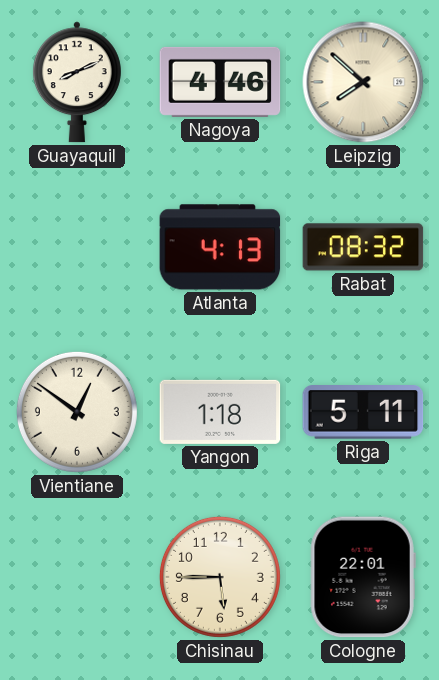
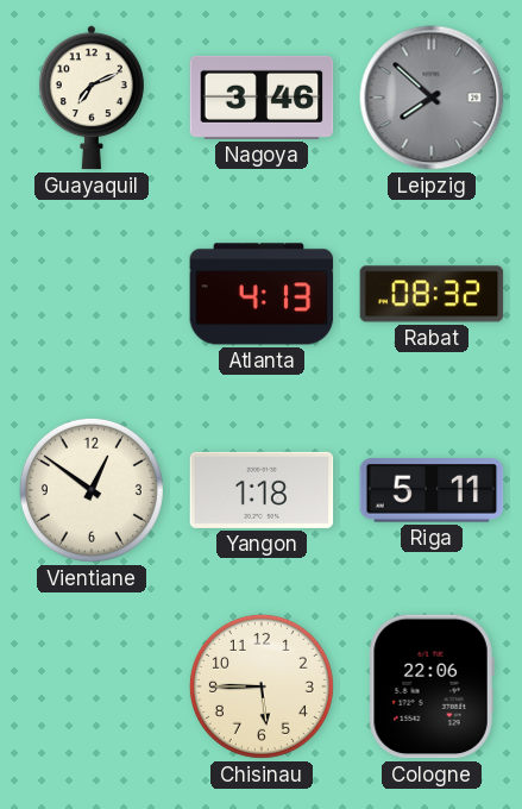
Guayaquil: 8:11 -> 7:11
Nagoya: 4:46 -> 3:46
Leipzig dial: cream -> grey
Cologne: 22:01 -> 22:06
